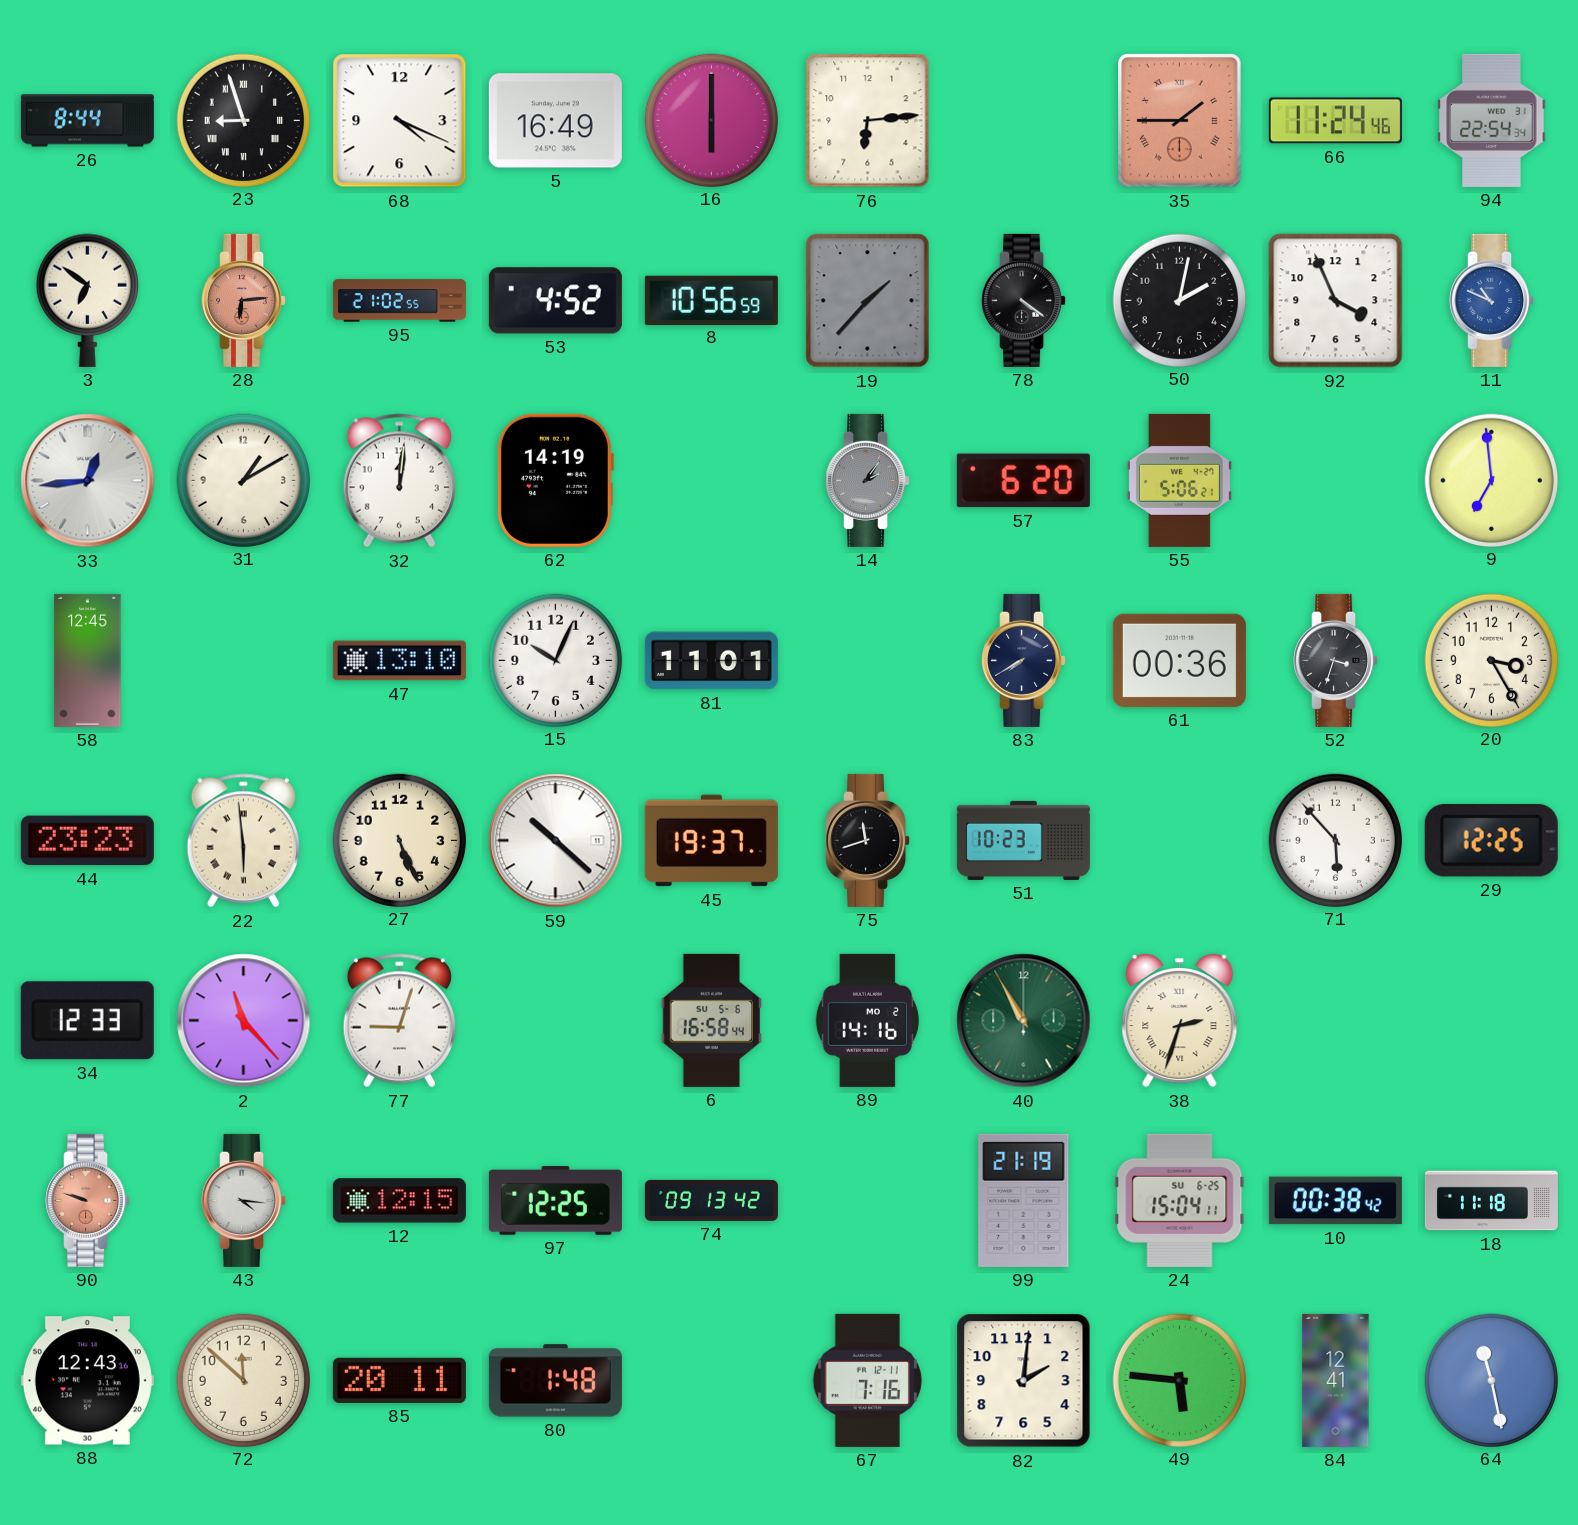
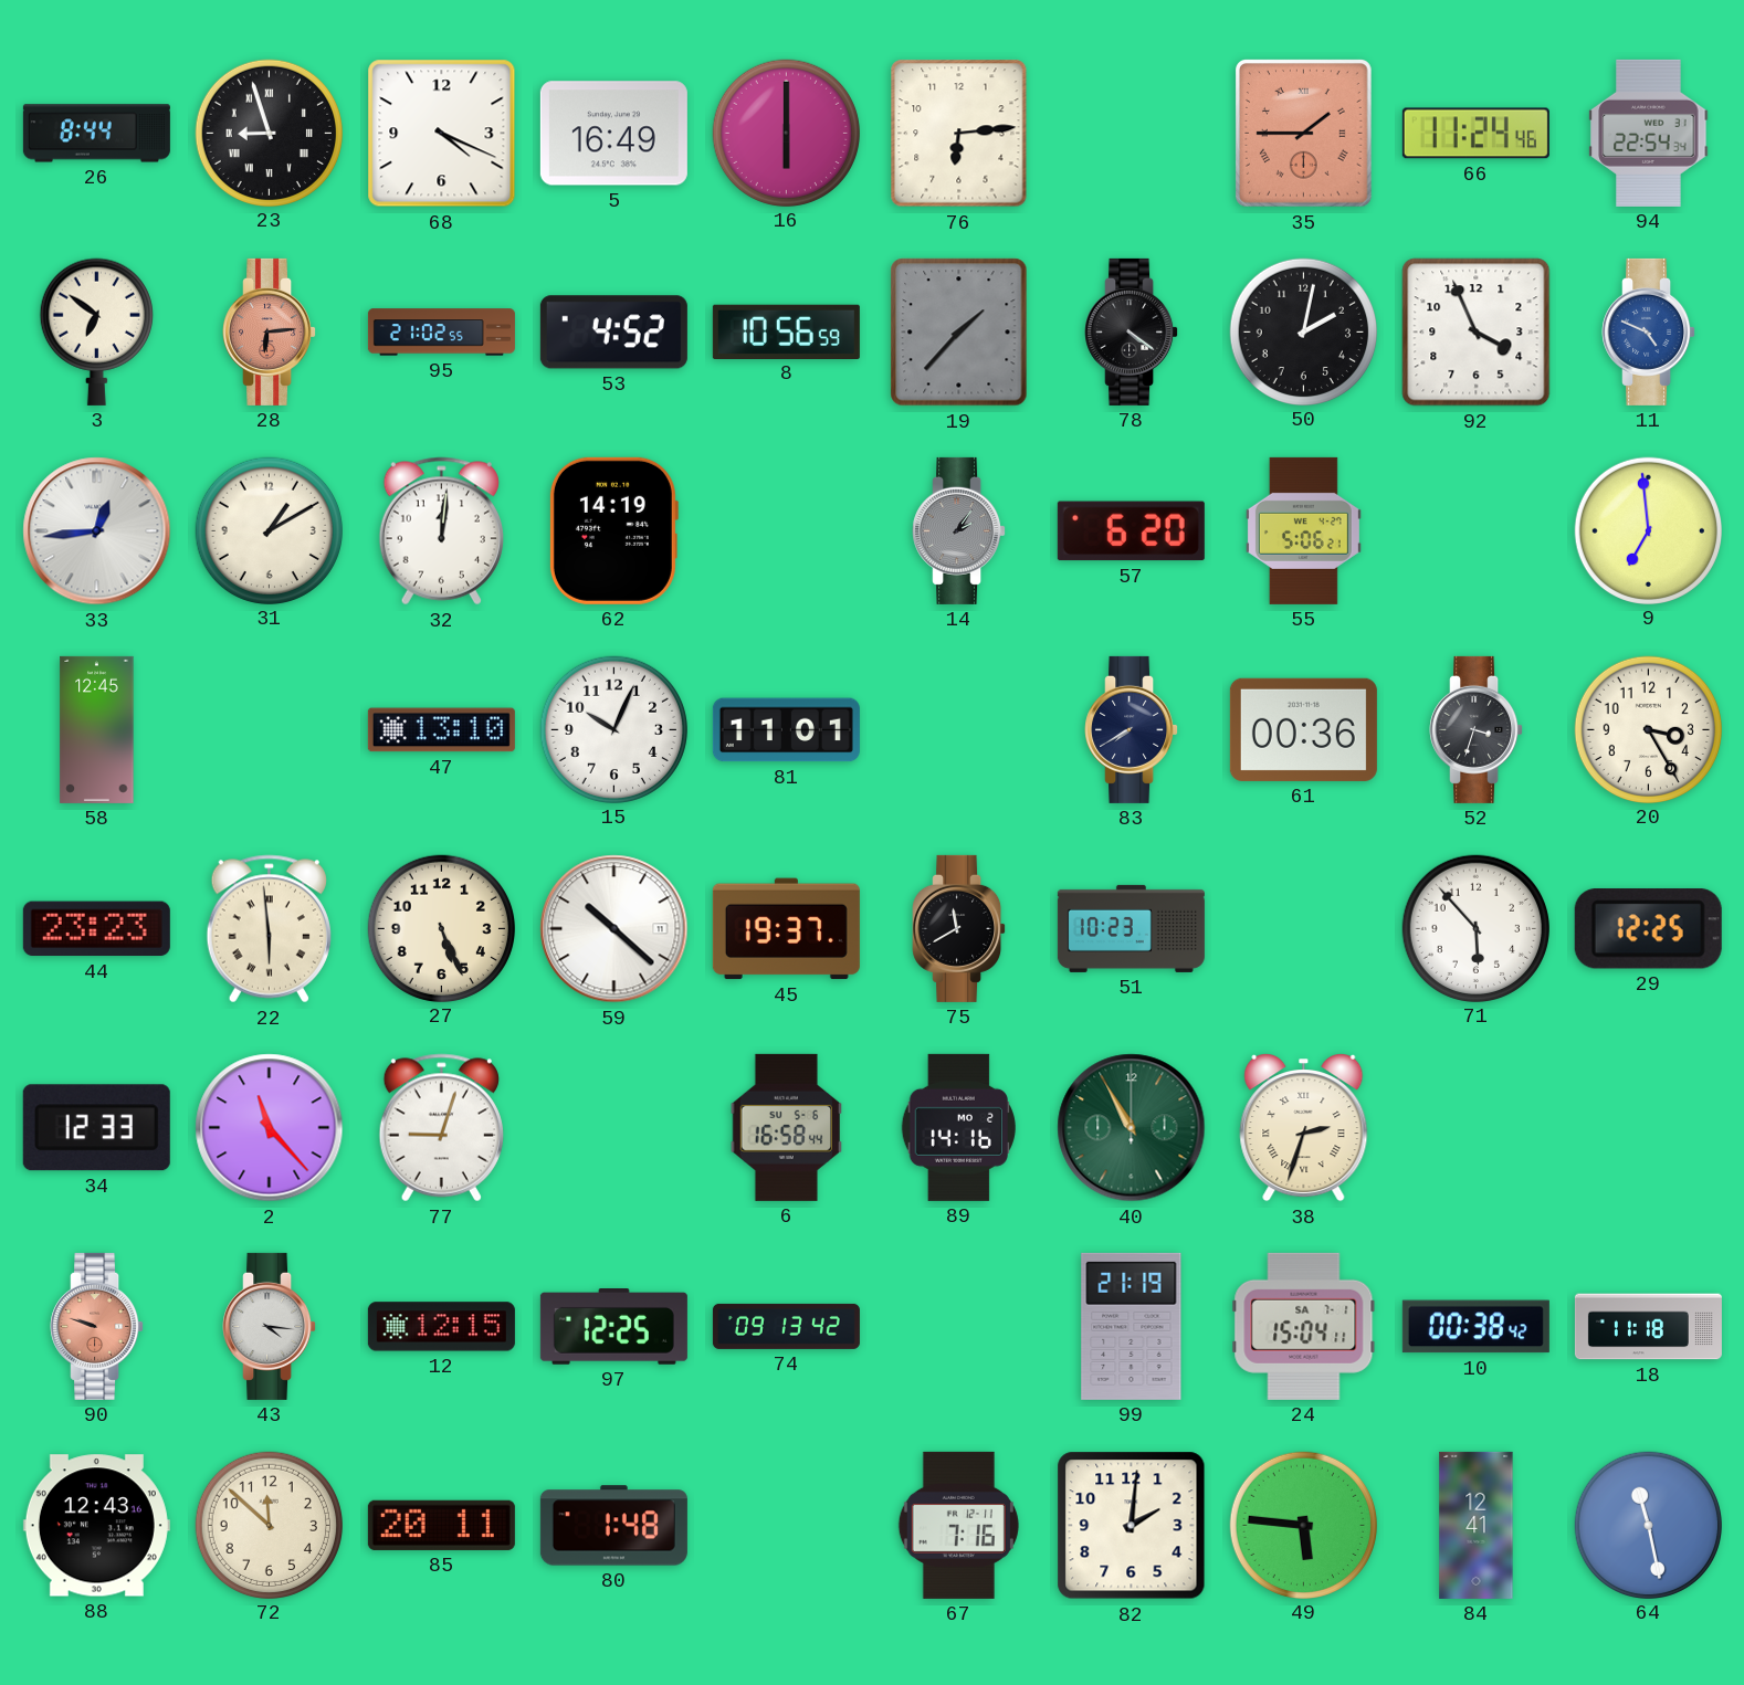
11: 10:49 -> 4:49
75: 11:42 -> 11:40
24 date: SU 6-25 -> SA 7-1
